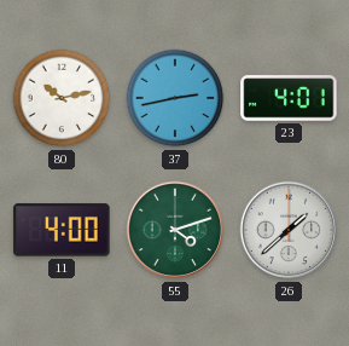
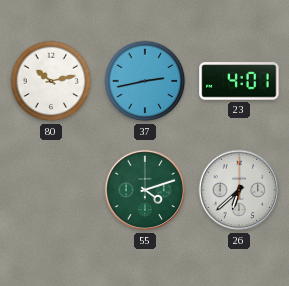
11: 4:00 -> none
26: 1:38 -> 6:38
